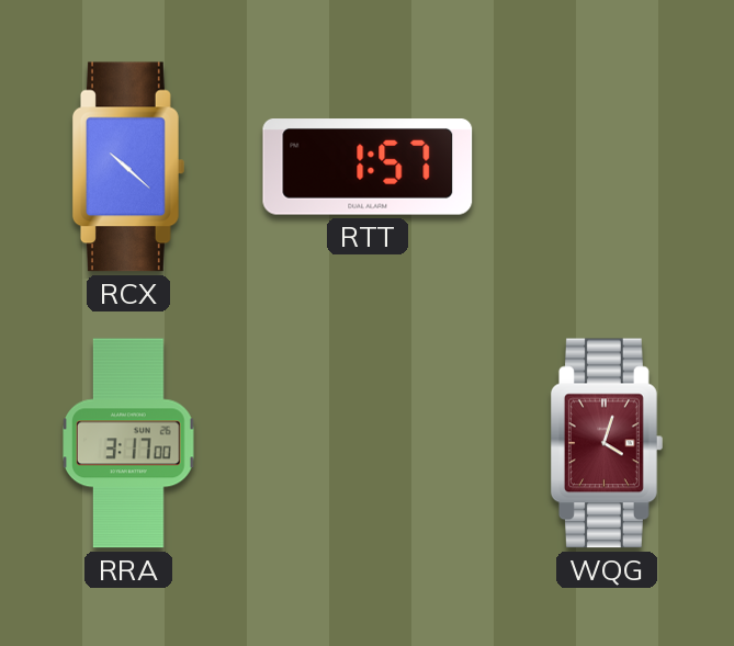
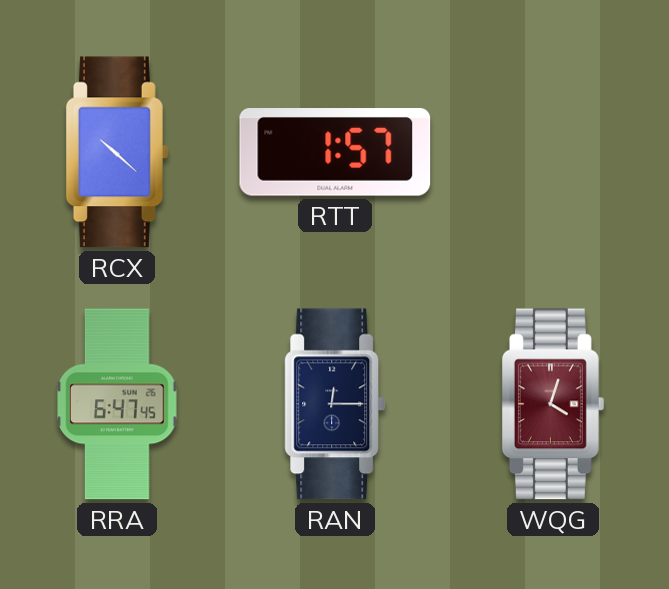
RRA: 3:17 -> 6:47
RAN: none -> 12:15
